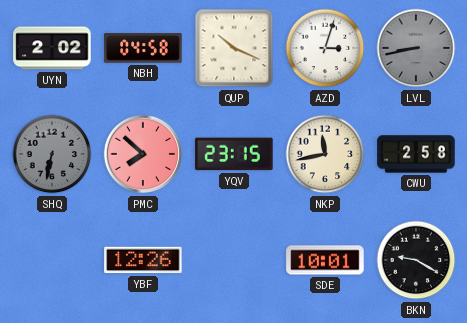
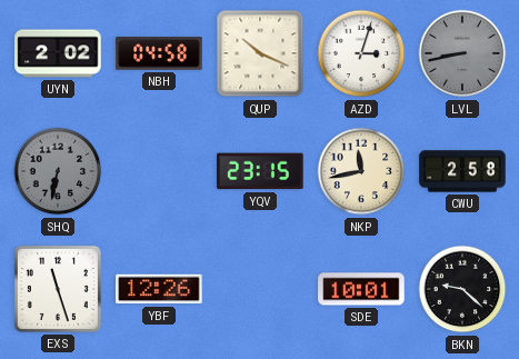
PMC: 7:52 -> none
EXS: none -> 11:27
BKN: 9:20 -> 9:22
